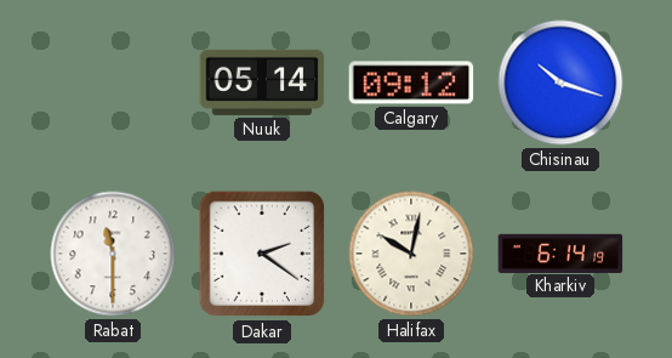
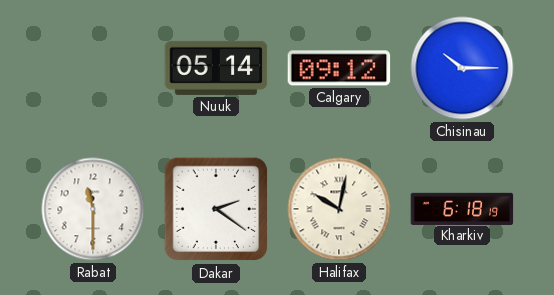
Chisinau: 10:18 -> 10:15
Kharkiv: 6:14 -> 6:18
